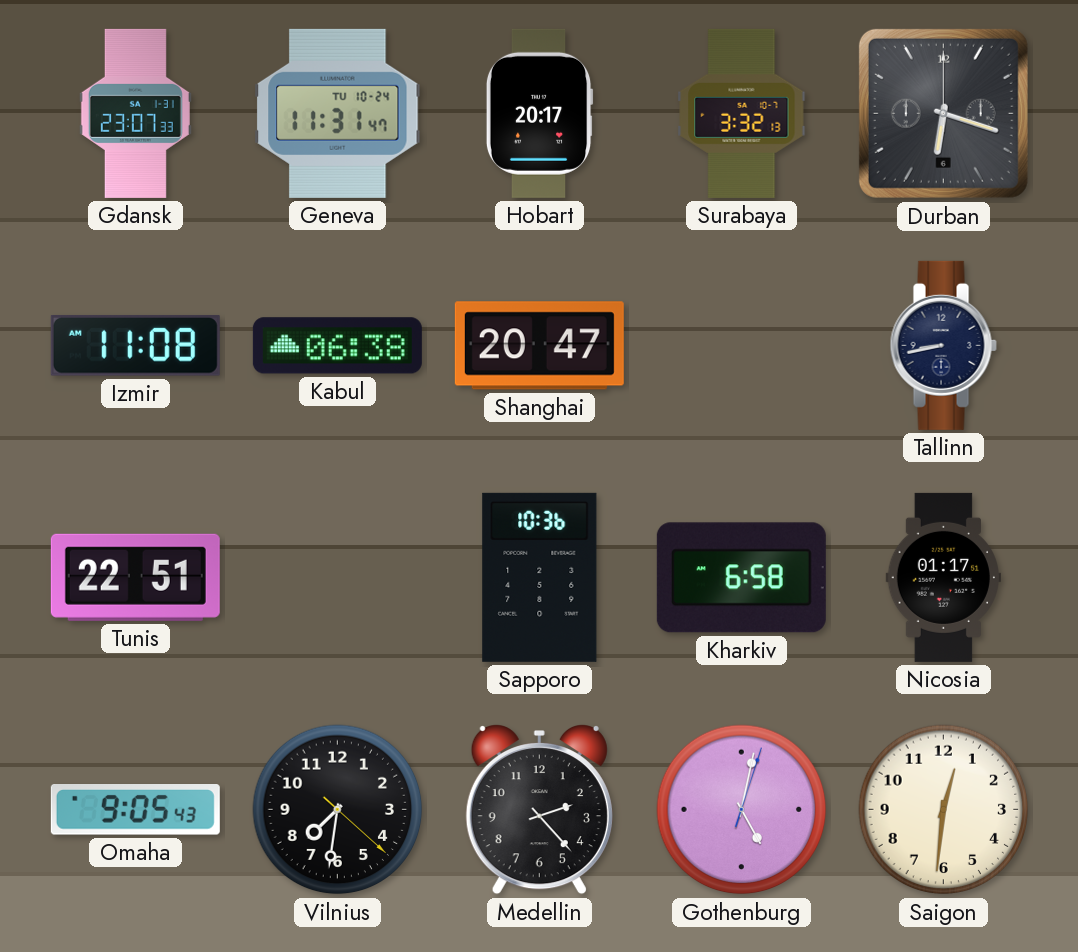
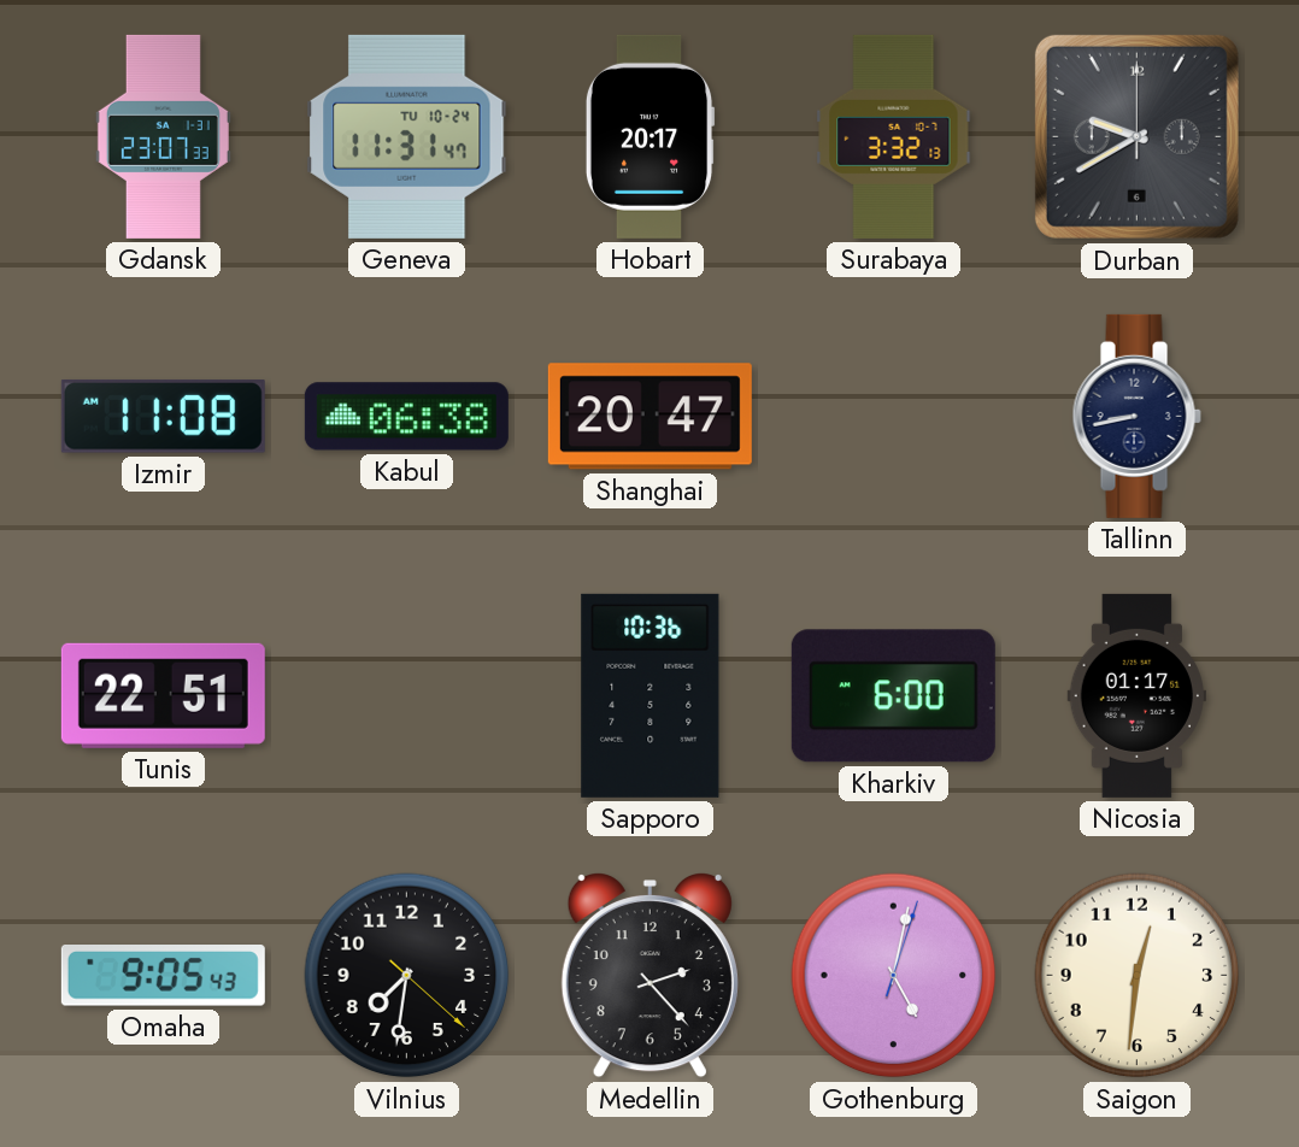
Durban: 6:18 -> 9:40
Kharkiv: 6:58 -> 6:00
